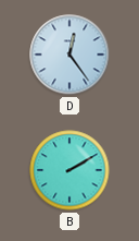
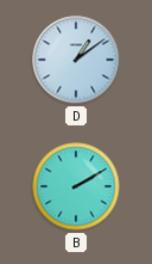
D: 12:24 -> 1:09
